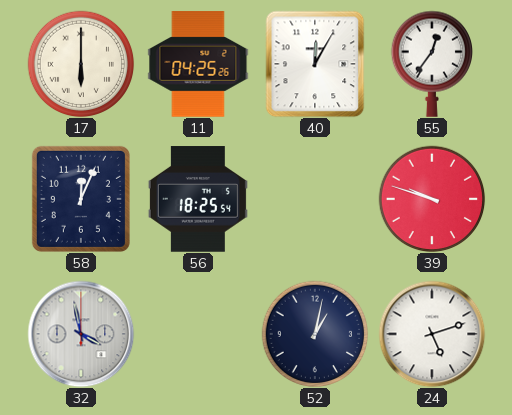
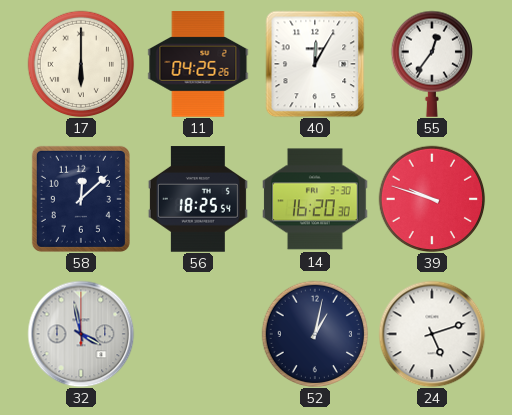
58: 12:04 -> 12:08
14: none -> 16:20
